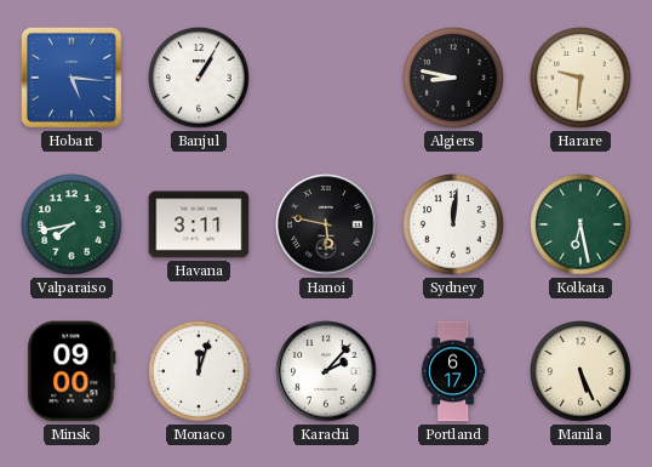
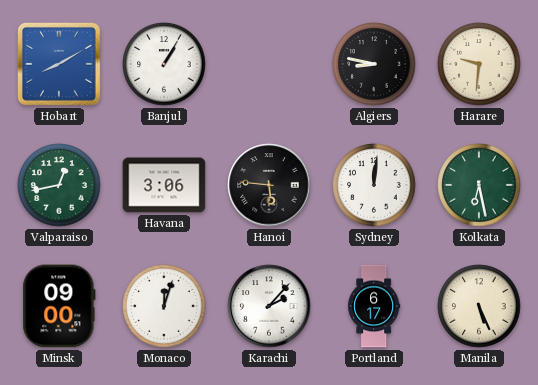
Hobart: 5:16 -> 8:10
Valparaiso: 7:43 -> 12:43
Havana: 3:11 -> 3:06
Hanoi: 5:47 -> 5:46
